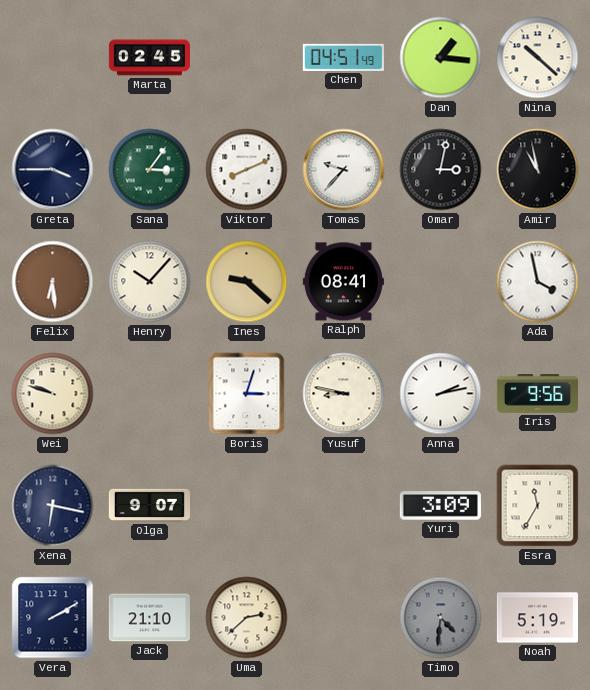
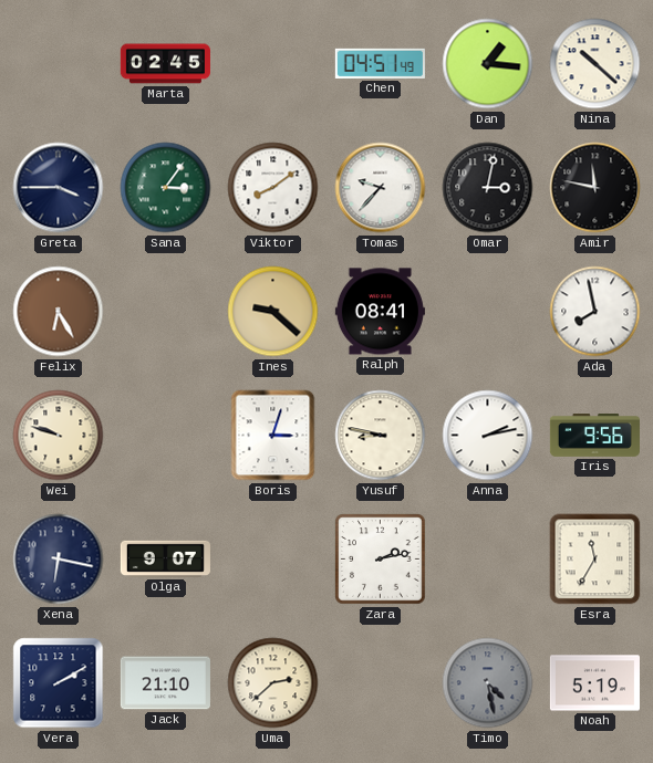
Viktor: 8:11 -> 8:09
Amir: 10:58 -> 11:47
Felix: 6:29 -> 6:25
Henry: 10:07 -> none
Ada: 3:58 -> 7:58
Zara: none -> 2:13
Yuri: 3:09 -> none
Timo: 4:31 -> 4:28
